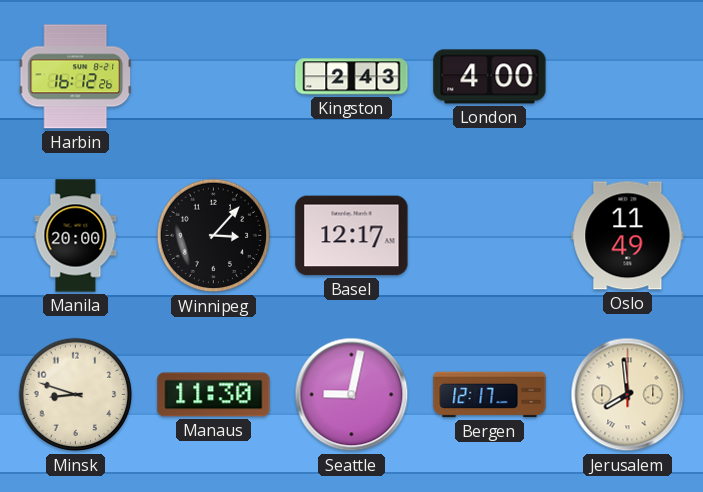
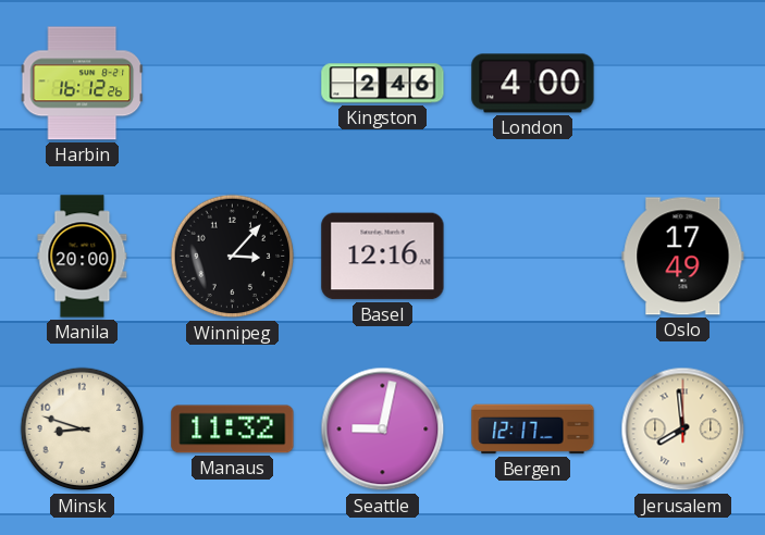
Kingston: 2:43 -> 2:46
Basel: 12:17 -> 12:16
Oslo: 11:49 -> 17:49
Manaus: 11:30 -> 11:32
